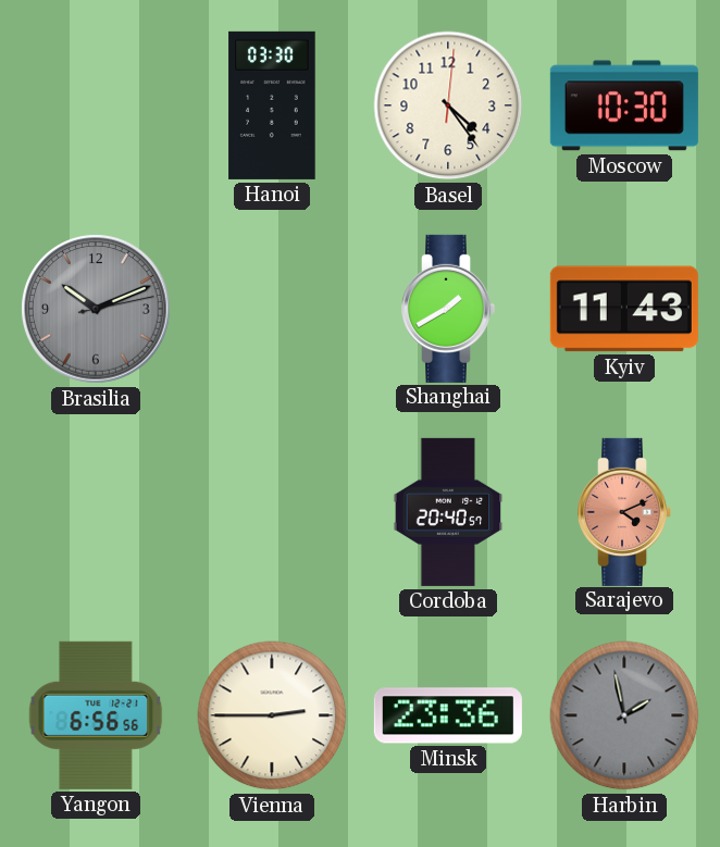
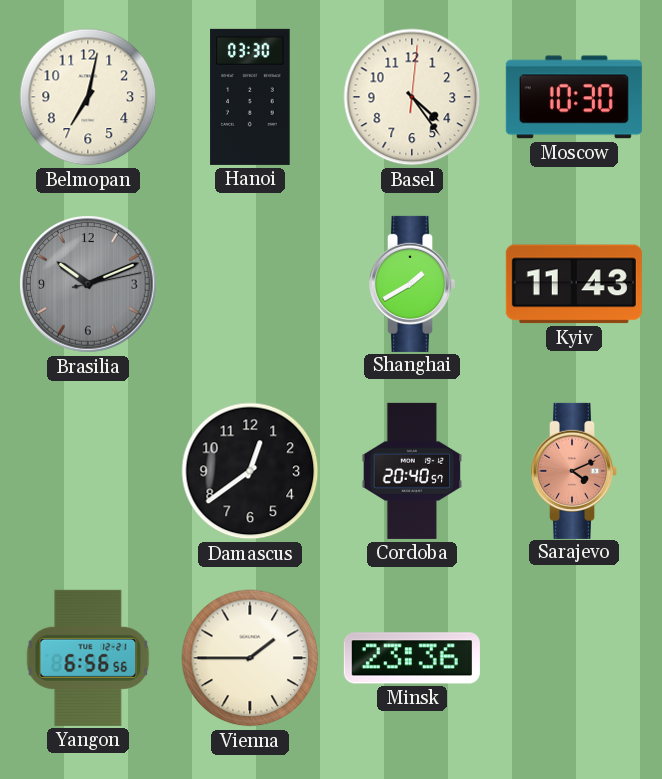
Belmopan: none -> 7:02
Damascus: none -> 12:39
Vienna: 2:45 -> 1:45
Harbin: 1:58 -> none
